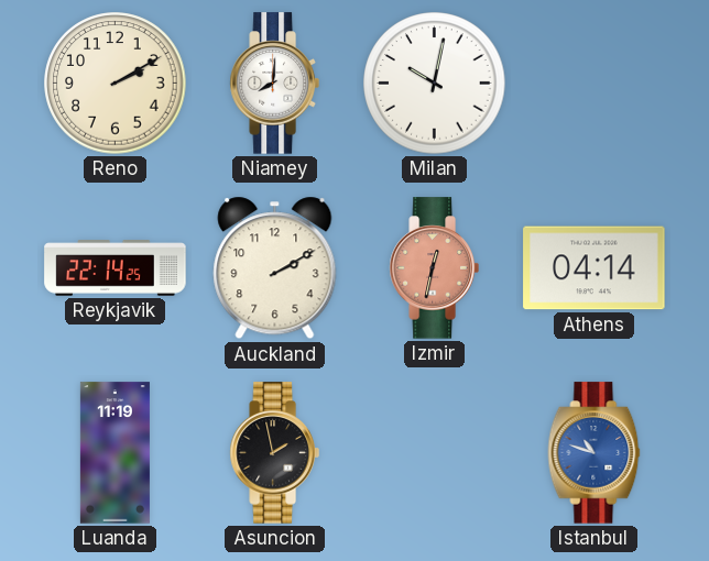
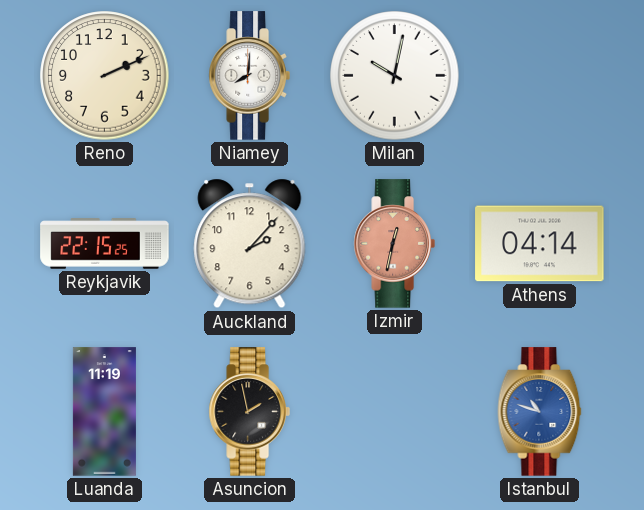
Reno: 2:10 -> 2:11
Reykjavik: 22:14 -> 22:15
Auckland: 2:10 -> 2:07
